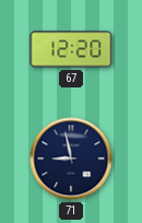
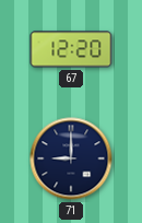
71: 8:58 -> 9:00
